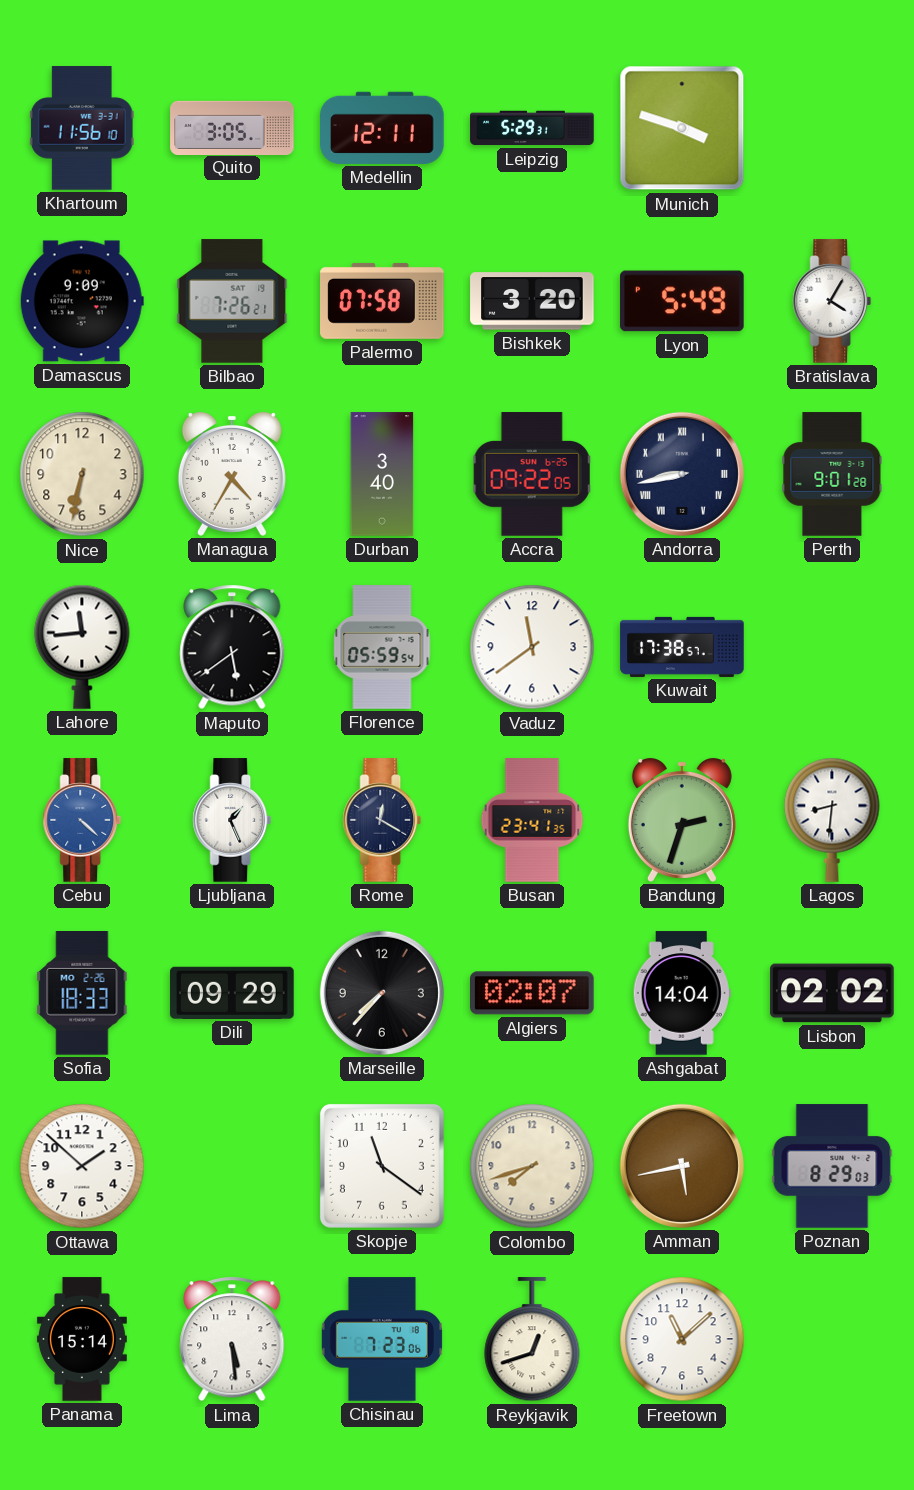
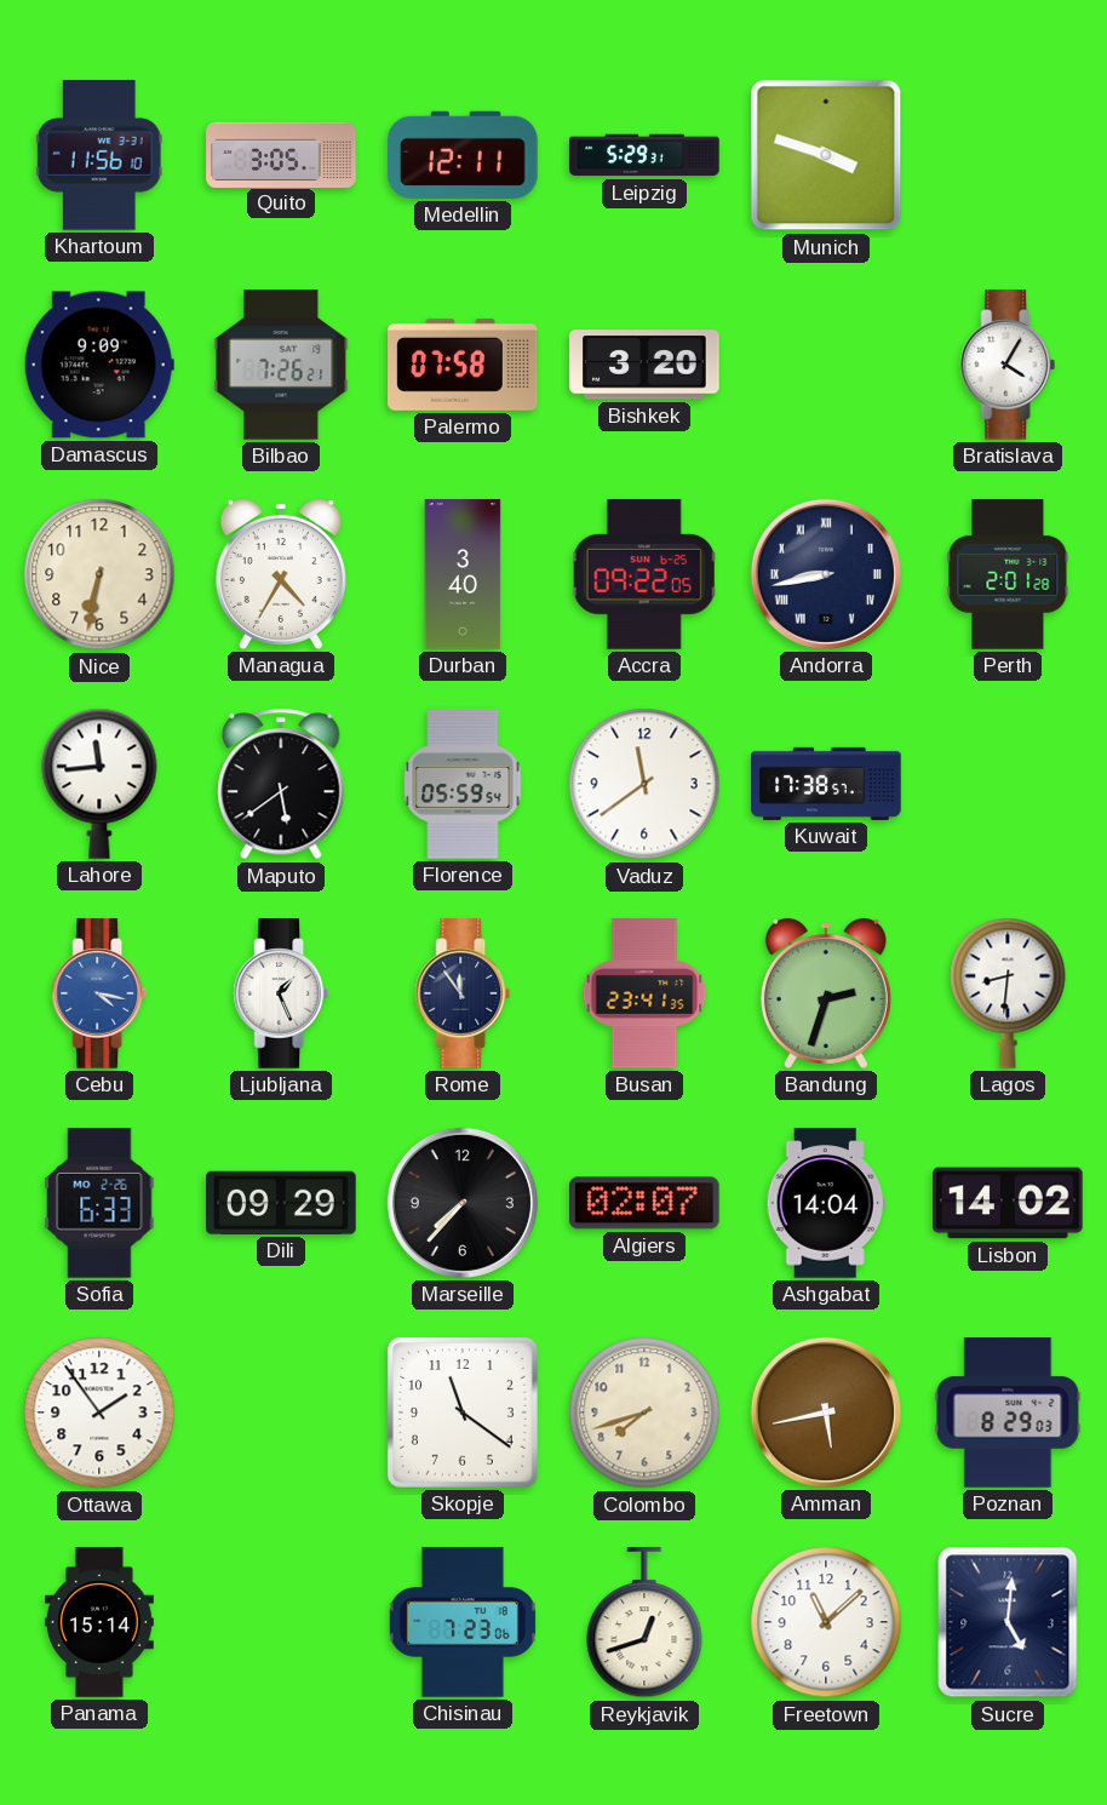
Lyon: 5:49 -> none
Perth: 9:01 -> 2:01
Cebu: 4:22 -> 4:17
Rome: 12:20 -> 11:54
Sofia: 18:33 -> 6:33
Lisbon: 02:02 -> 14:02
Ottawa: 1:52 -> 1:54
Lima: 5:29 -> none
Sucre: none -> 5:01
